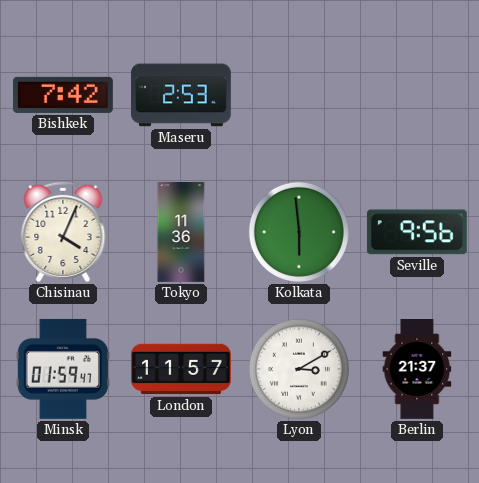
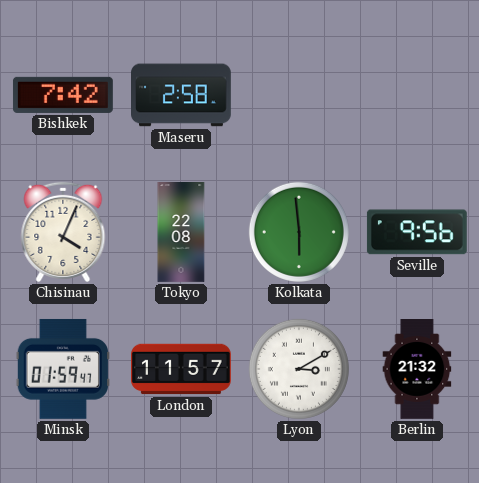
Maseru: 2:53 -> 2:58
Tokyo: 11:36 -> 22:08
Berlin: 21:37 -> 21:32
